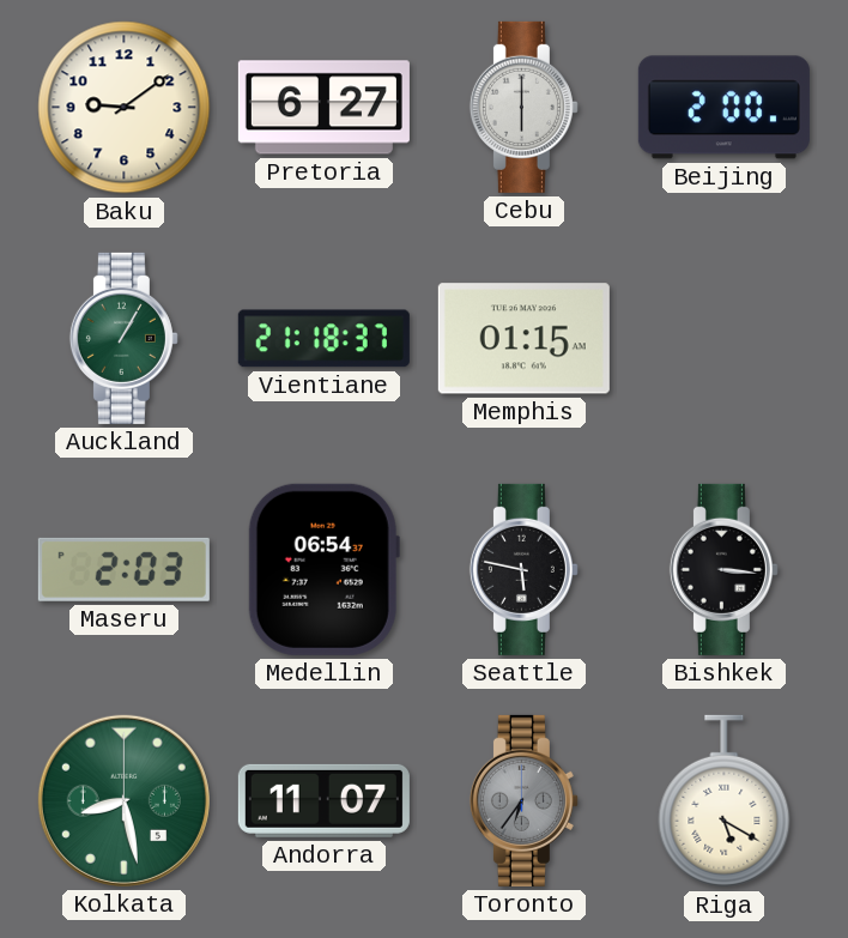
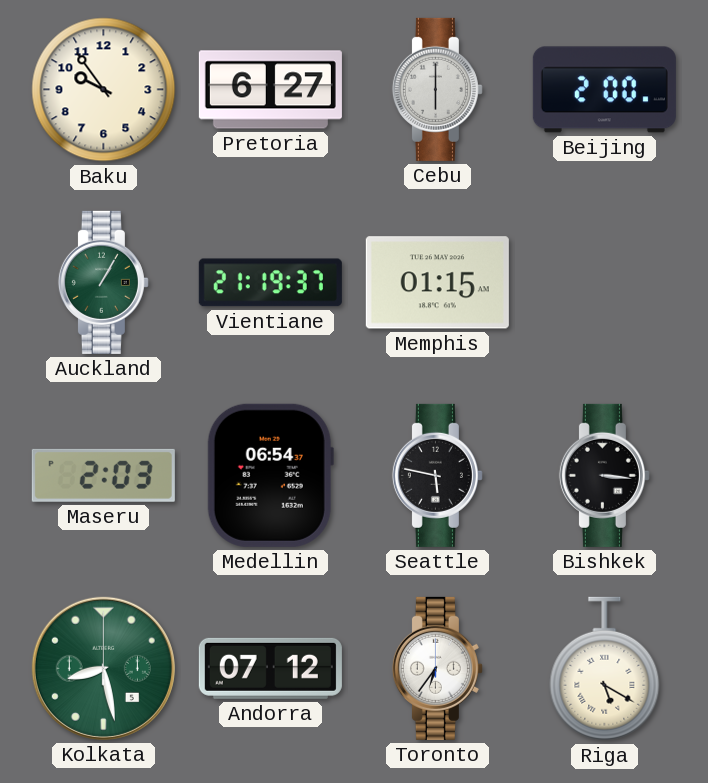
Baku: 9:09 -> 9:54
Vientiane: 21:18 -> 21:19
Andorra: 11:07 -> 07:12
Toronto dial: grey -> white
